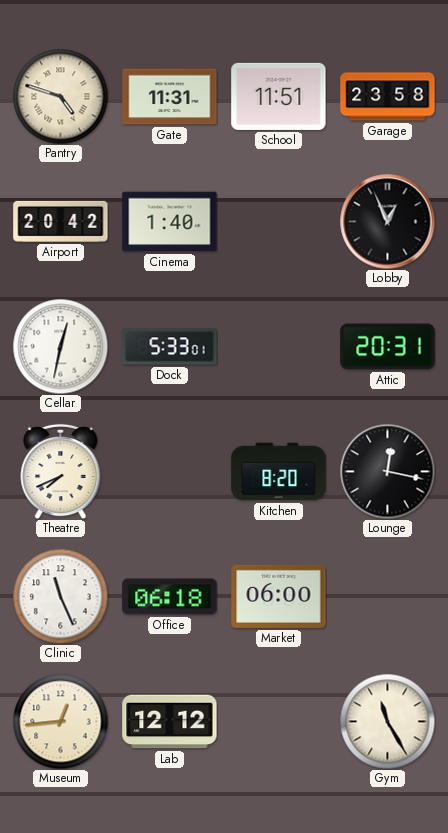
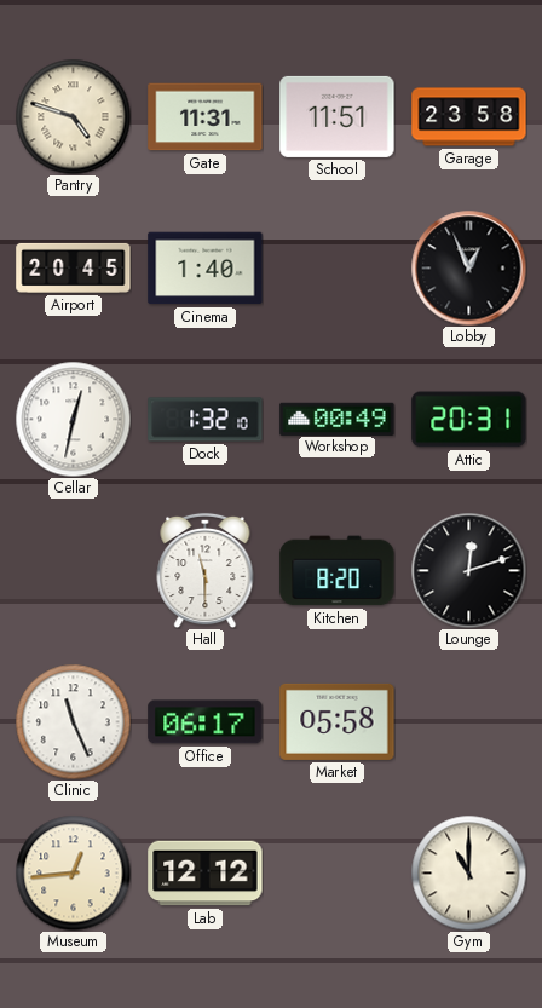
Airport: 20:42 -> 20:45
Dock: 5:33 -> 1:32
Workshop: none -> 00:49
Theatre: 7:41 -> none
Hall: none -> 11:30
Lounge: 12:17 -> 12:12
Office: 06:18 -> 06:17
Market: 06:00 -> 05:58
Gym: 11:25 -> 11:00
